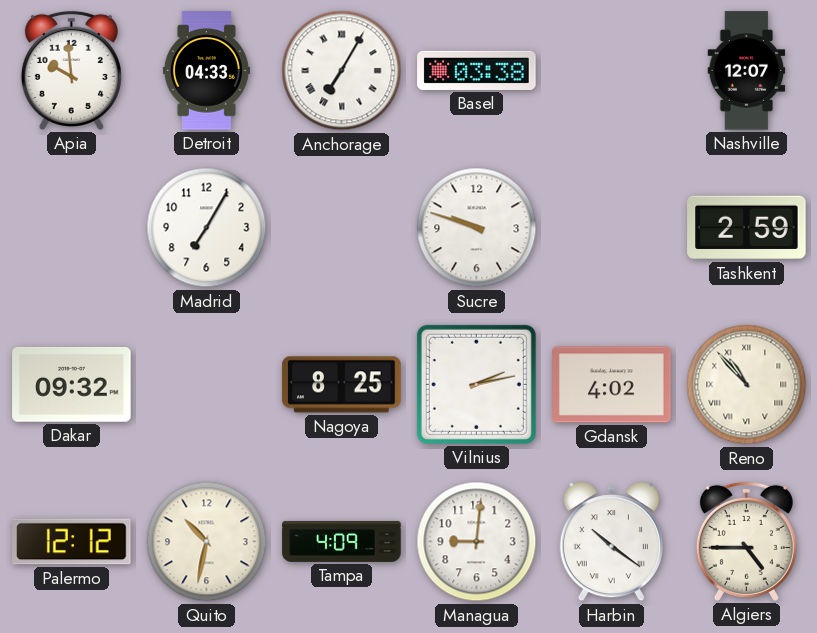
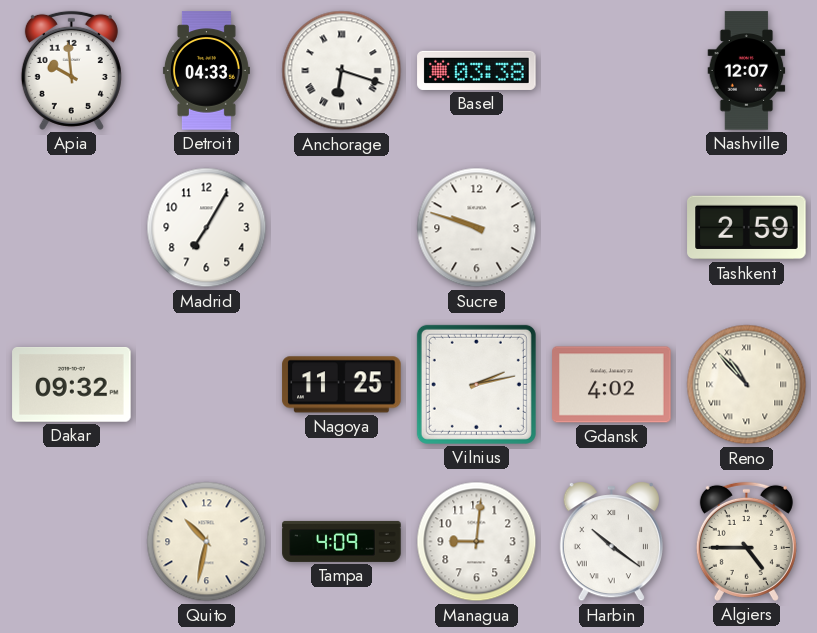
Anchorage: 7:05 -> 6:18
Nagoya: 8:25 -> 11:25
Palermo: 12:12 -> none
